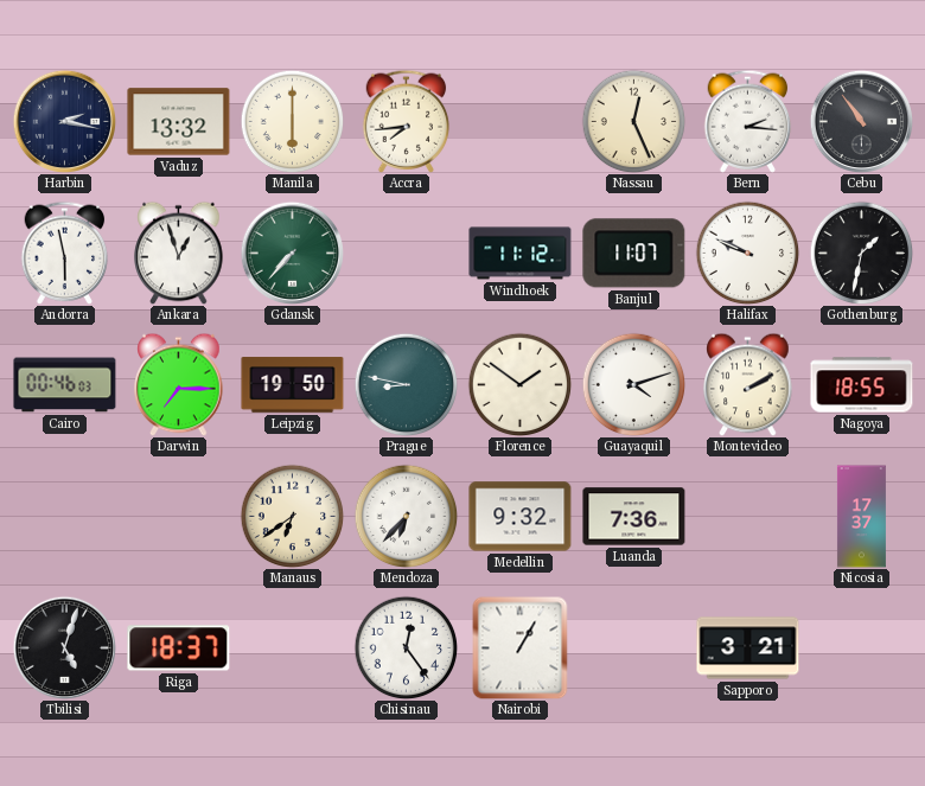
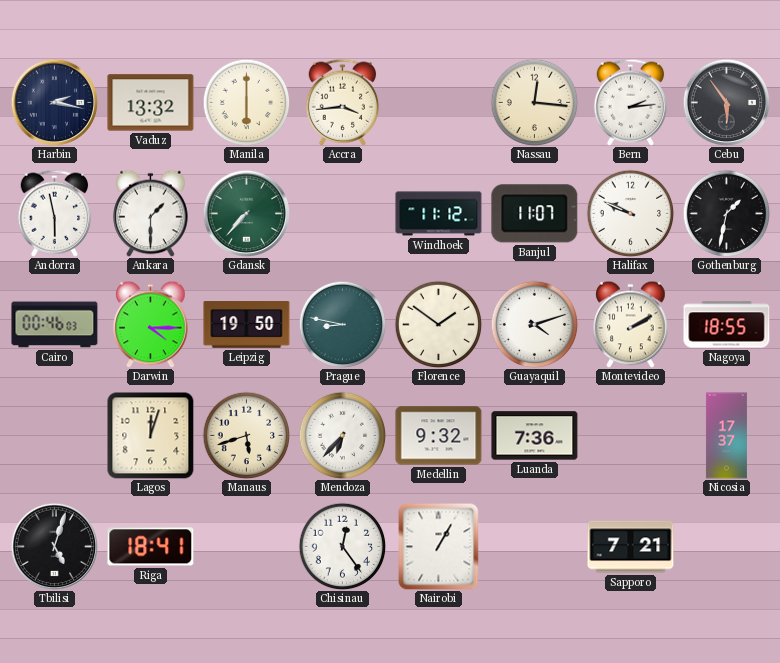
Accra: 7:44 -> 3:44
Nassau: 12:26 -> 12:16
Bern: 2:16 -> 2:14
Cebu: 10:54 -> 5:54
Ankara: 12:57 -> 1:30
Darwin: 7:15 -> 4:15
Lagos: none -> 12:03
Manaus: 6:39 -> 5:42
Riga: 18:37 -> 18:41
Sapporo: 3:21 -> 7:21
